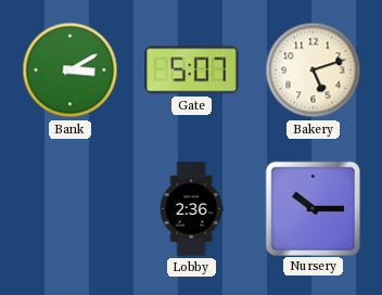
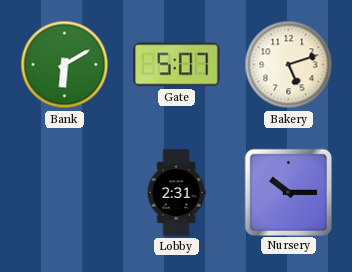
Bank: 3:10 -> 6:10
Lobby: 2:36 -> 2:31
